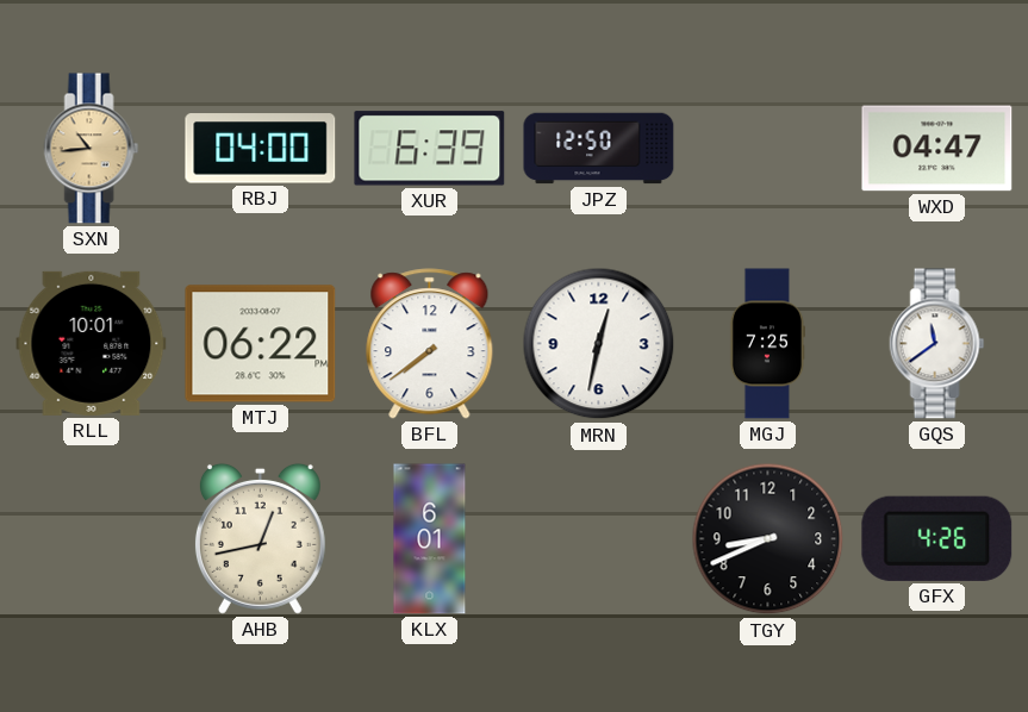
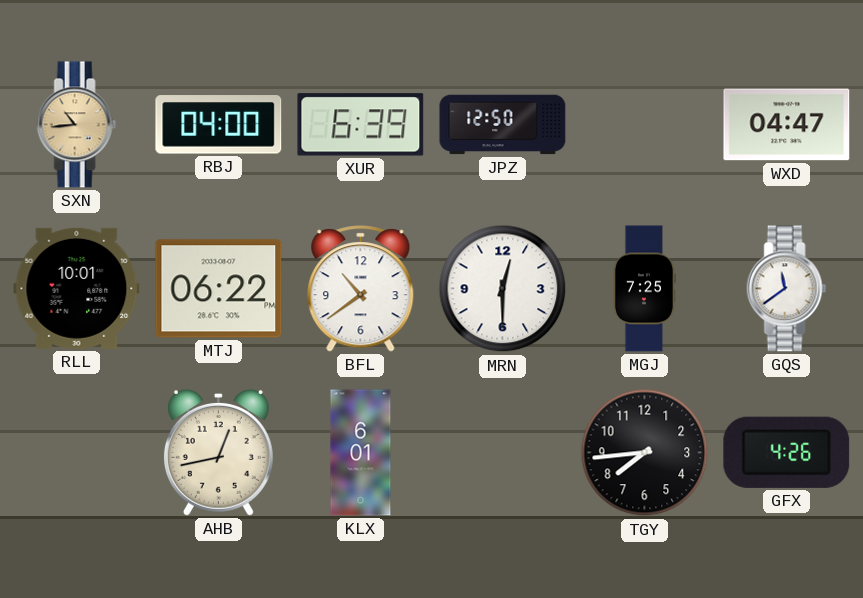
BFL: 7:39 -> 10:39
MRN: 12:32 -> 12:30
TGY: 8:41 -> 7:44
